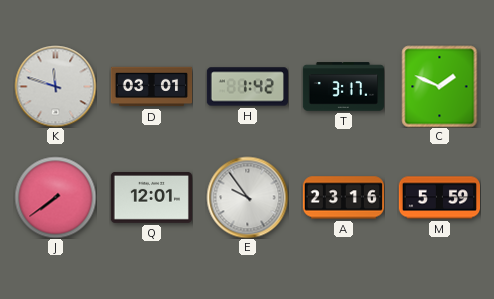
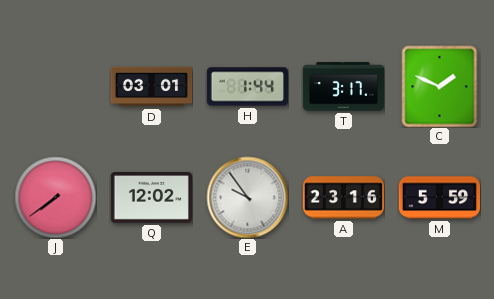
K: 11:48 -> none
H: 1:42 -> 1:44
Q: 12:01 -> 12:02
